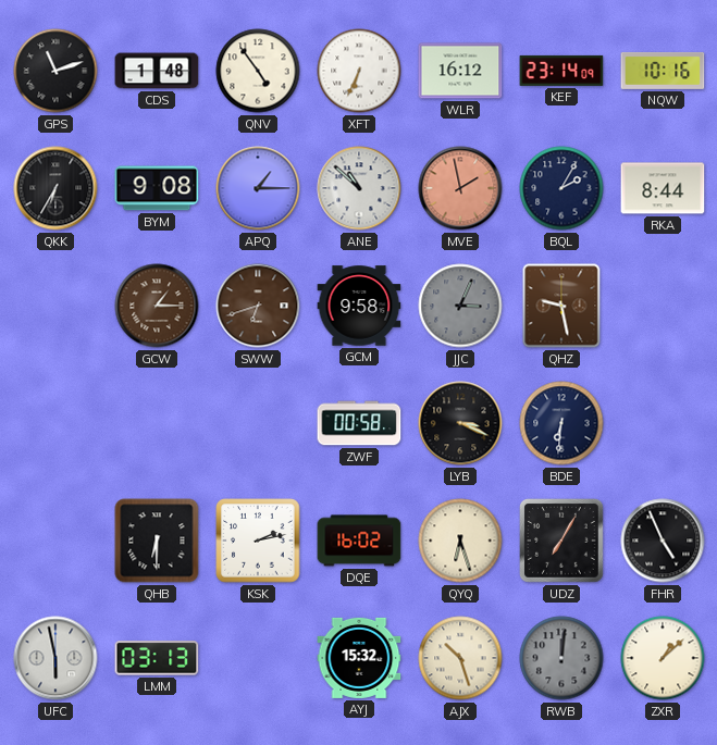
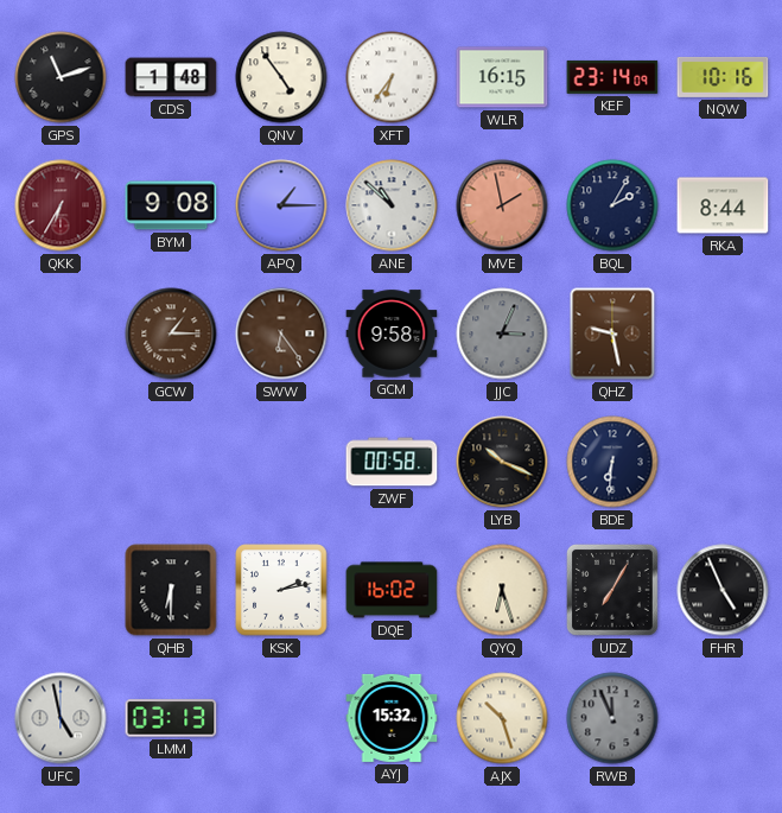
XFT: 6:34 -> 6:36
WLR: 16:12 -> 16:15
QKK dial: black -> burgundy
SWW: 6:42 -> 6:24
LYB: 3:19 -> 10:19
UFC: 5:58 -> 4:58
RWB: 12:01 -> 11:56
ZXR: 1:08 -> none
